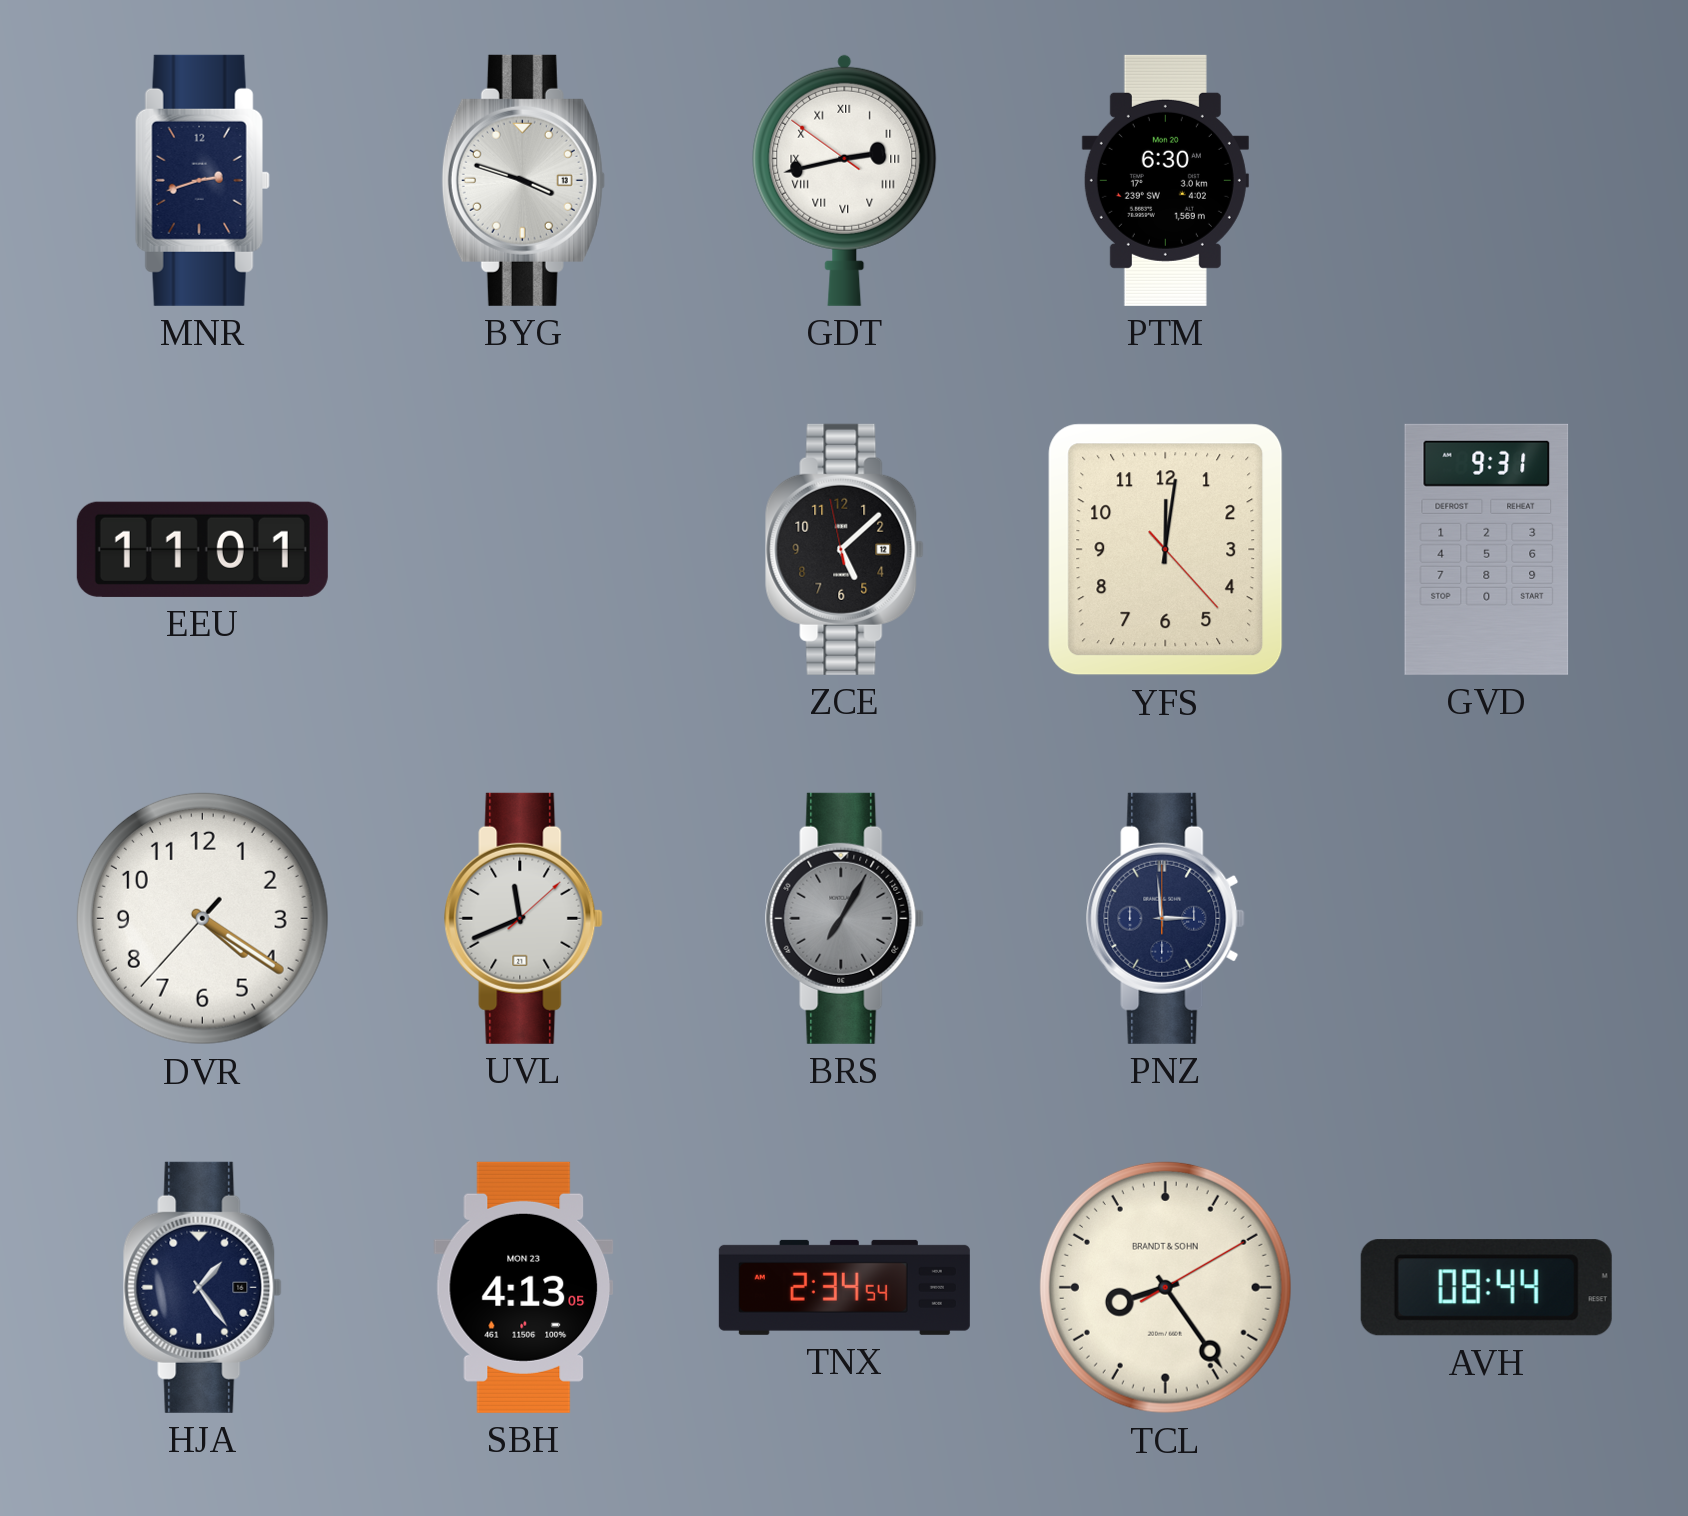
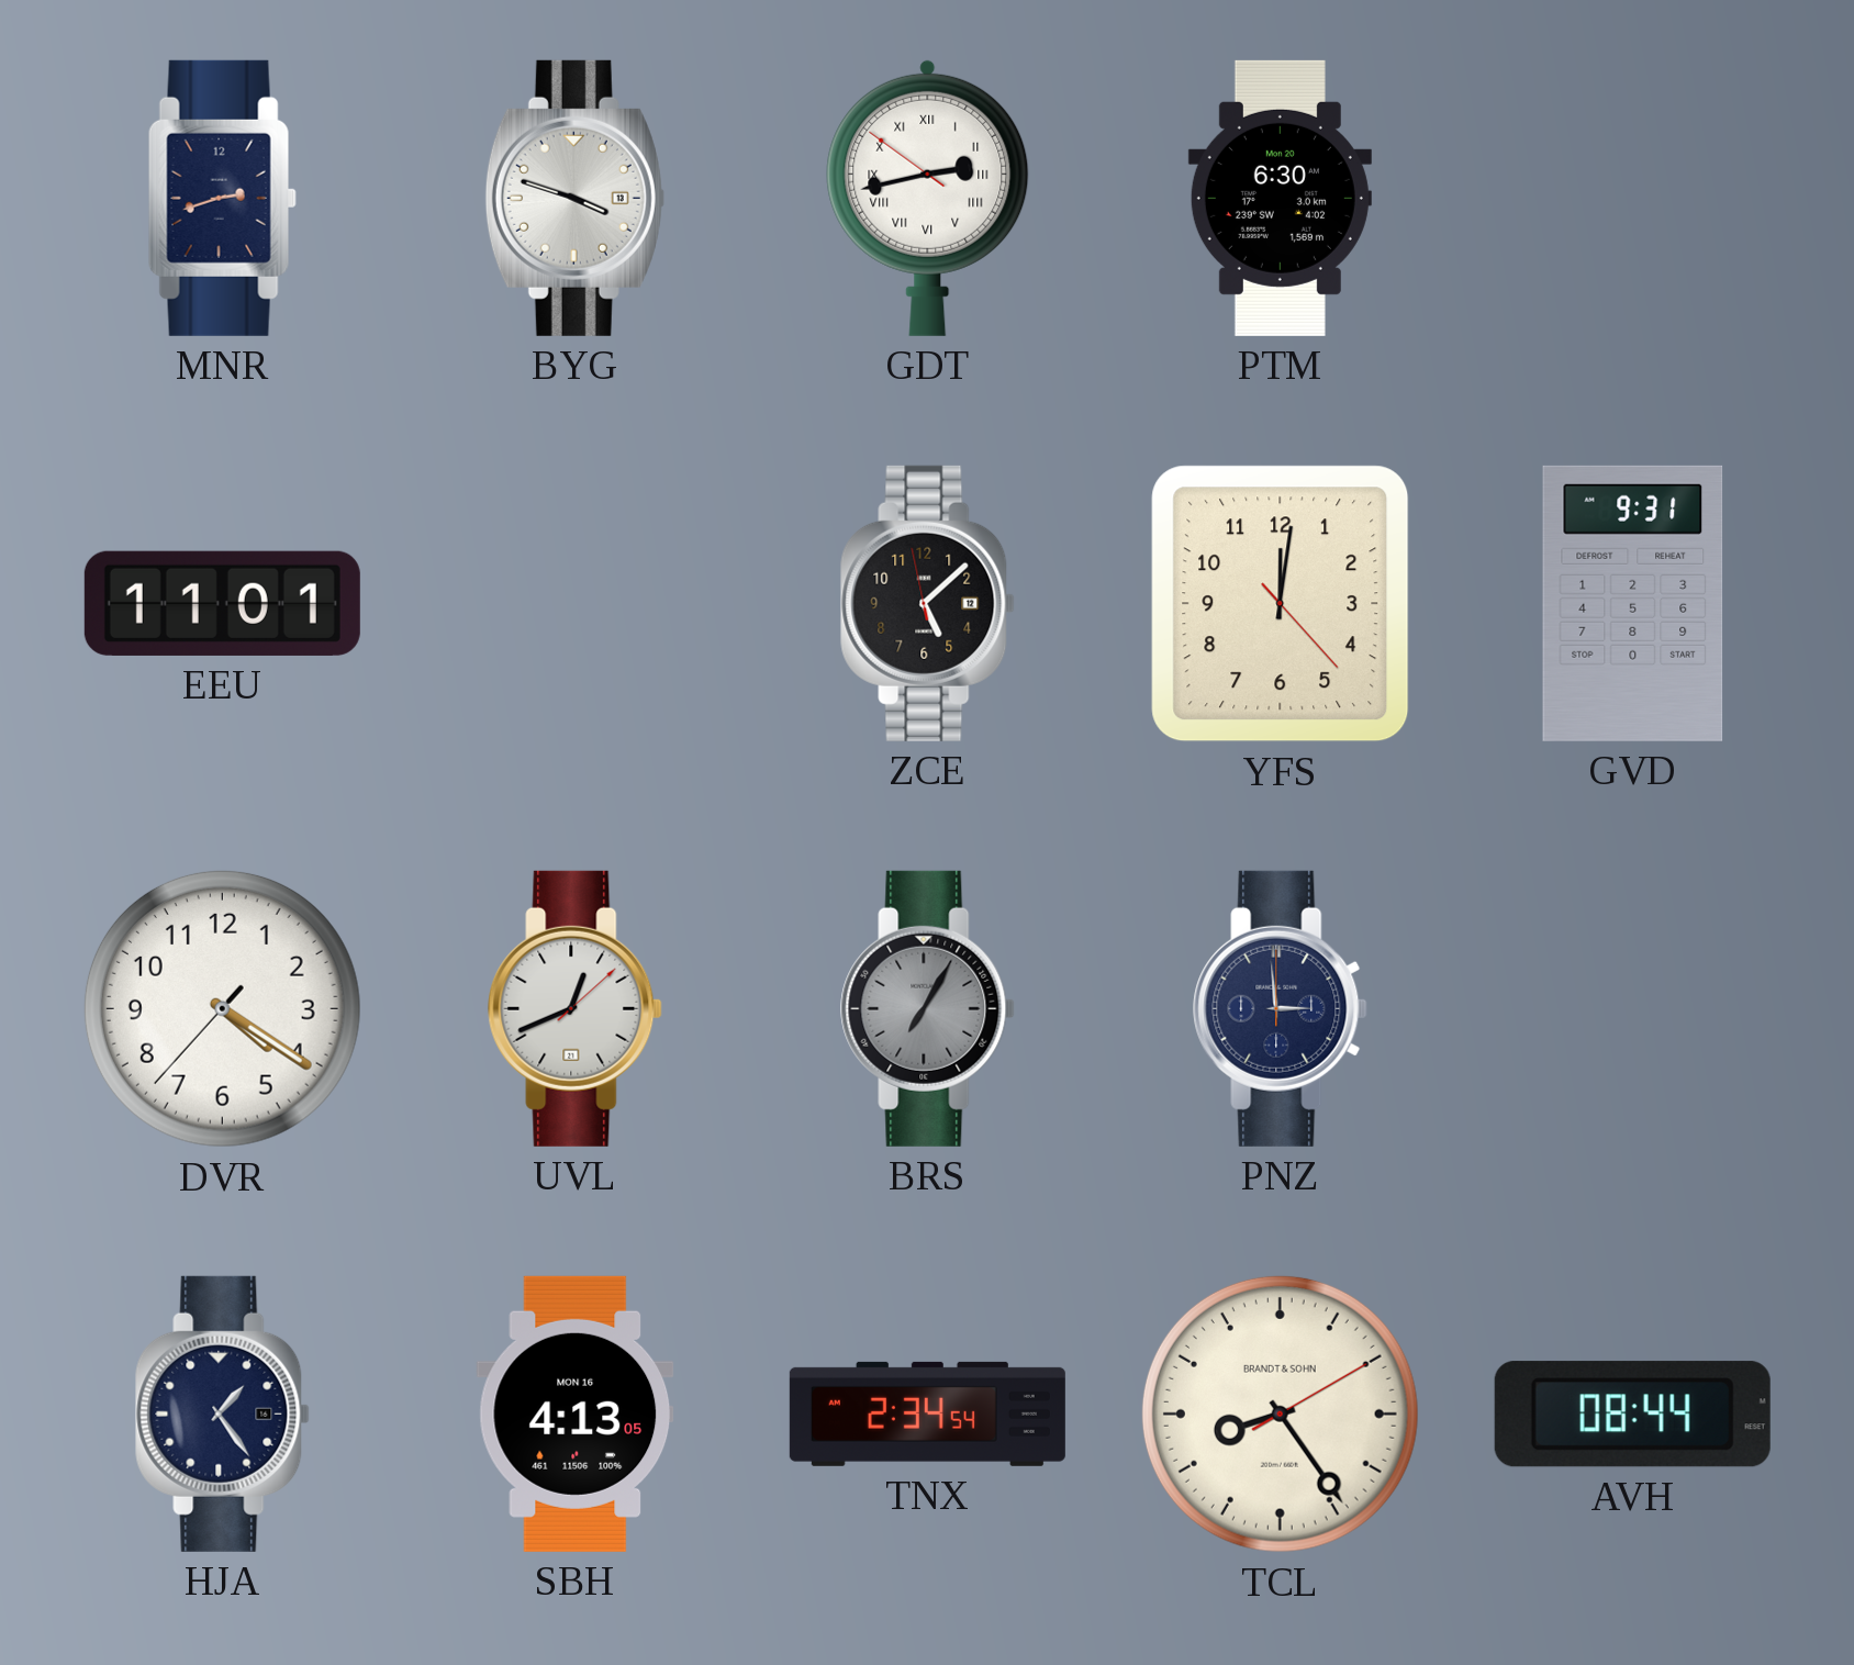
UVL: 11:41 -> 12:41
SBH date: MON 23 -> MON 16
